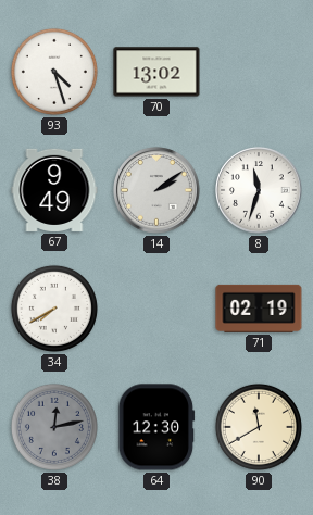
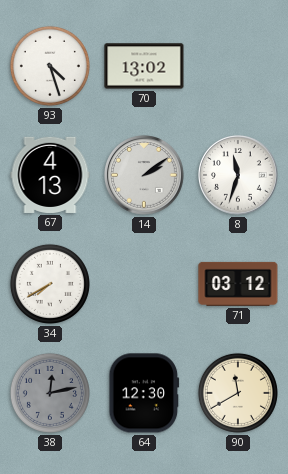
67: 9:49 -> 4:13
71: 02:19 -> 03:12
